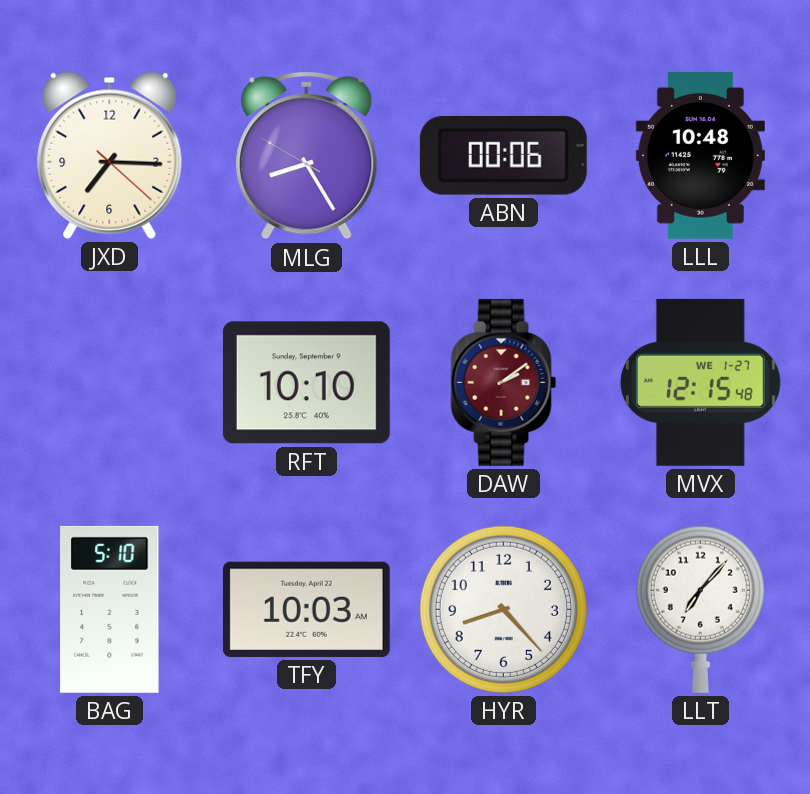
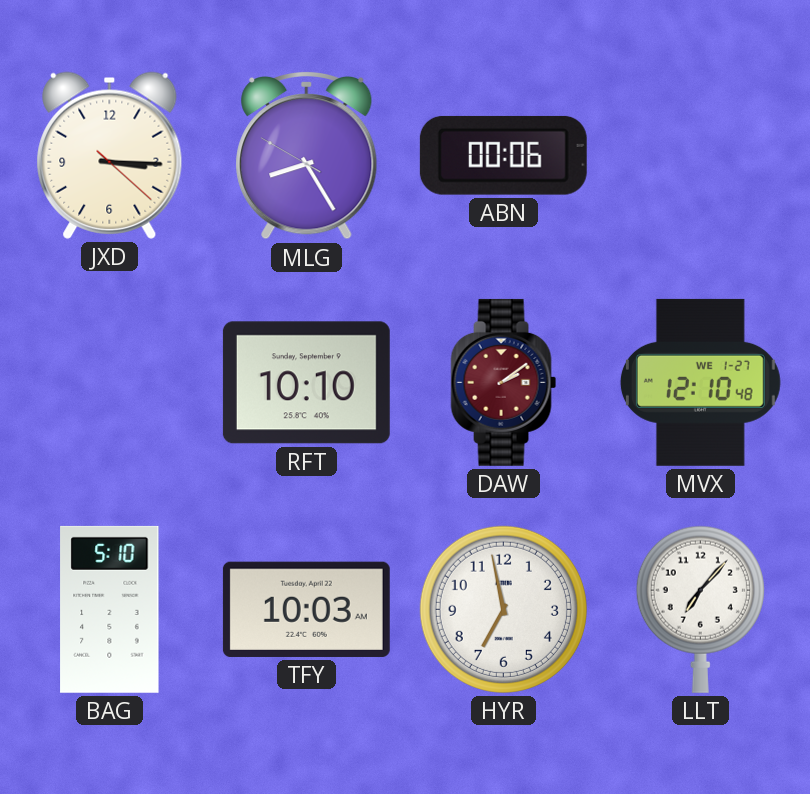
JXD: 7:15 -> 3:15
LLL: 10:48 -> none
MVX: 12:15 -> 12:10
HYR: 8:23 -> 6:58
